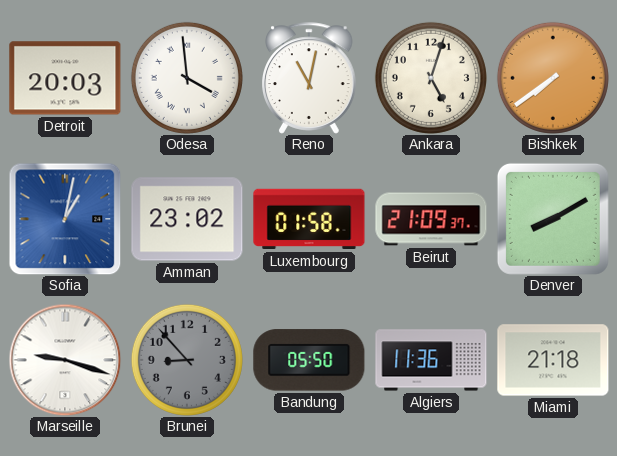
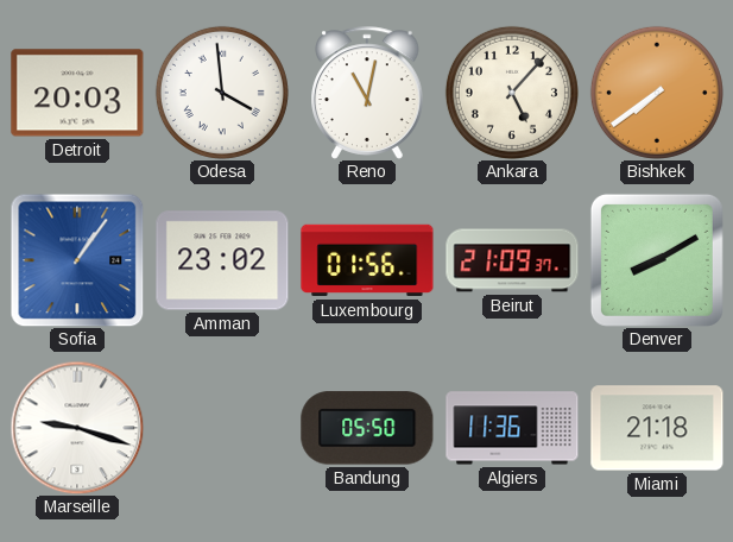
Ankara: 5:03 -> 5:07
Sofia: 1:02 -> 1:06
Luxembourg: 01:58 -> 01:56
Brunei: 8:53 -> none
